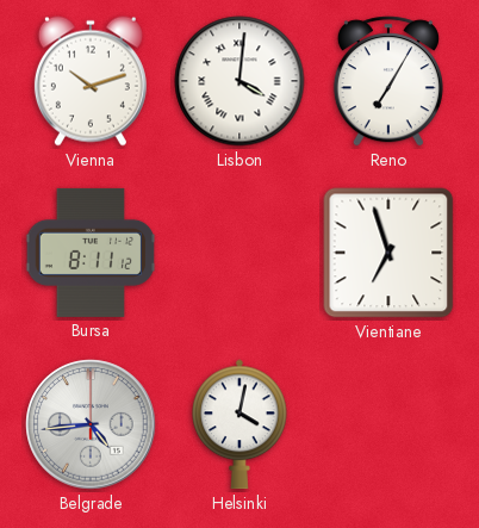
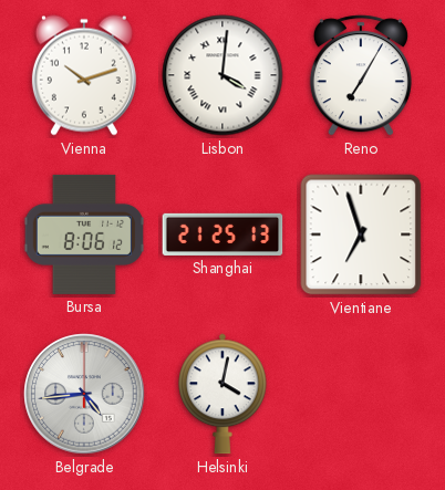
Bursa: 8:11 -> 8:06
Shanghai: none -> 21:25
